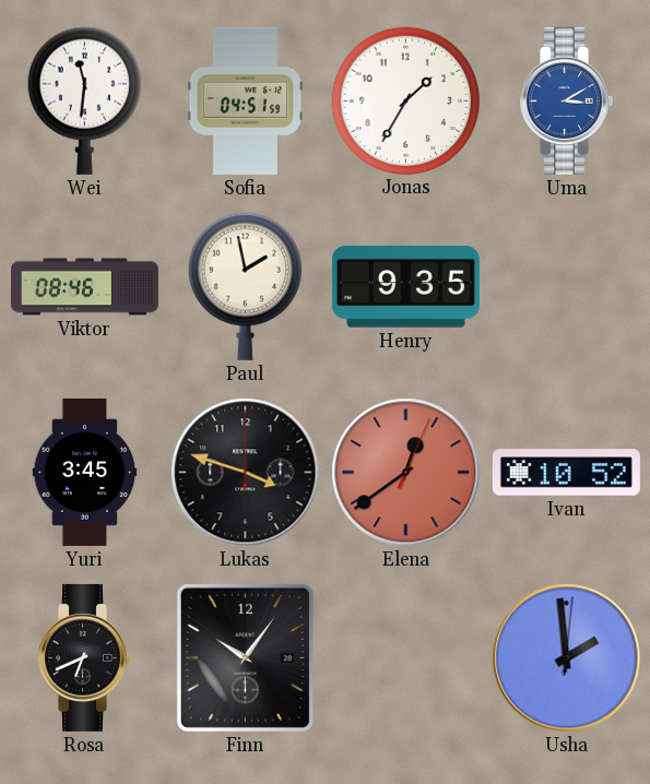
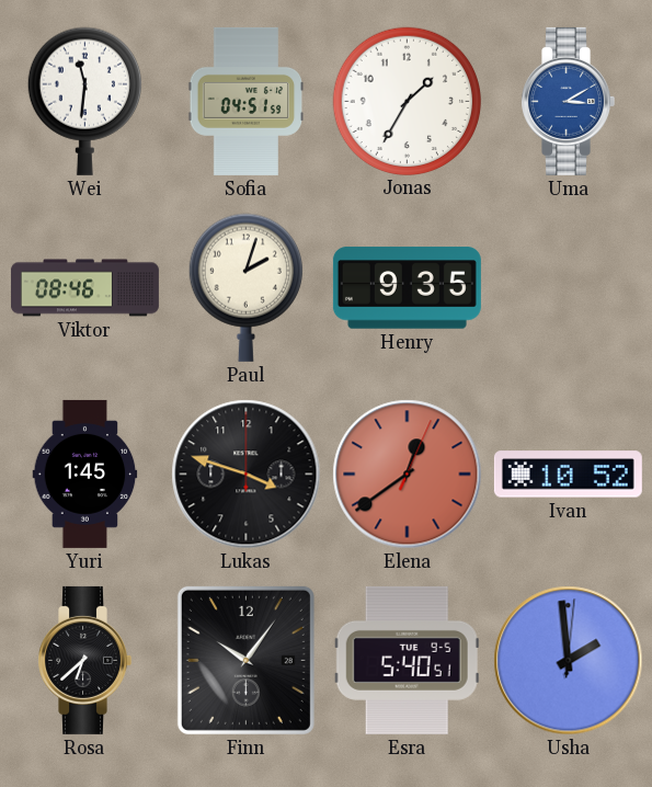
Paul: 1:58 -> 2:03
Yuri: 3:45 -> 1:45
Rosa: 6:41 -> 6:38
Esra: none -> 5:40
